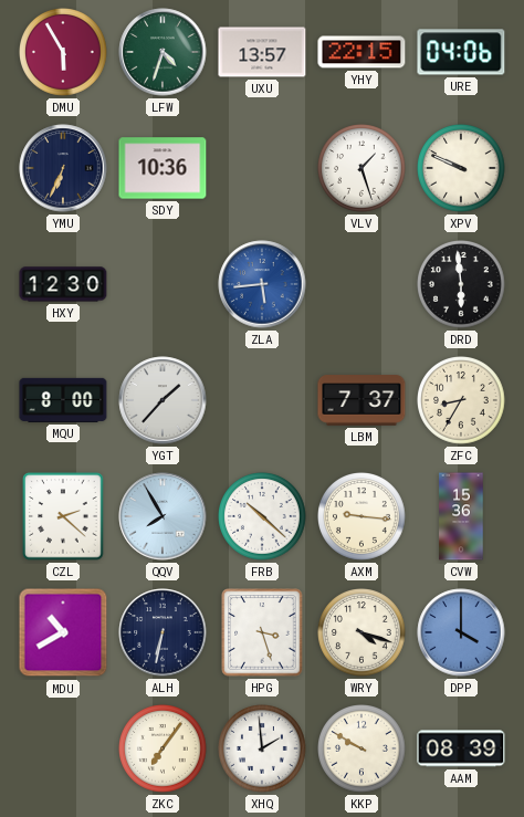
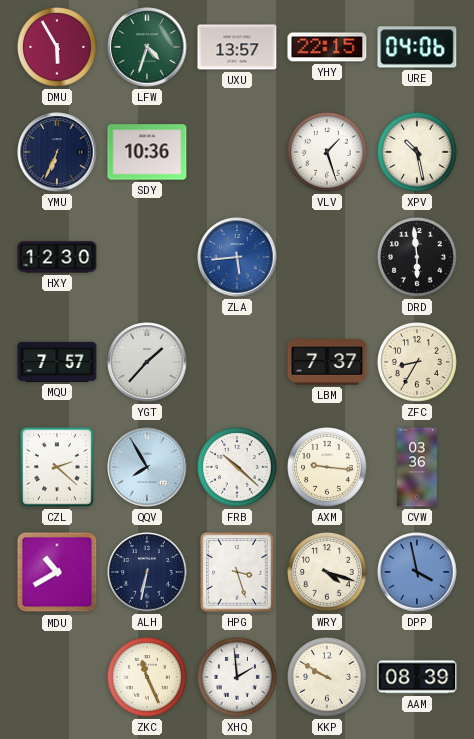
XPV: 9:49 -> 10:28
MQU: 8:00 -> 7:57
CVW: 15:36 -> 03:36
DPP: 4:00 -> 3:58
ZKC: 7:06 -> 11:26
